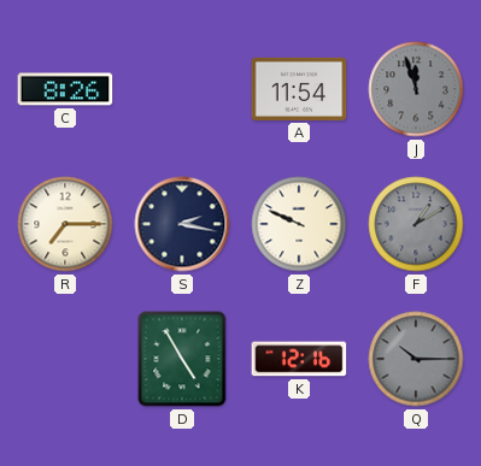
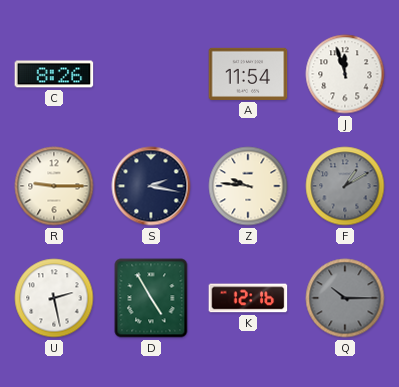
J dial: grey -> white
R: 7:15 -> 9:15
Z: 9:49 -> 9:46
U: none -> 2:28
